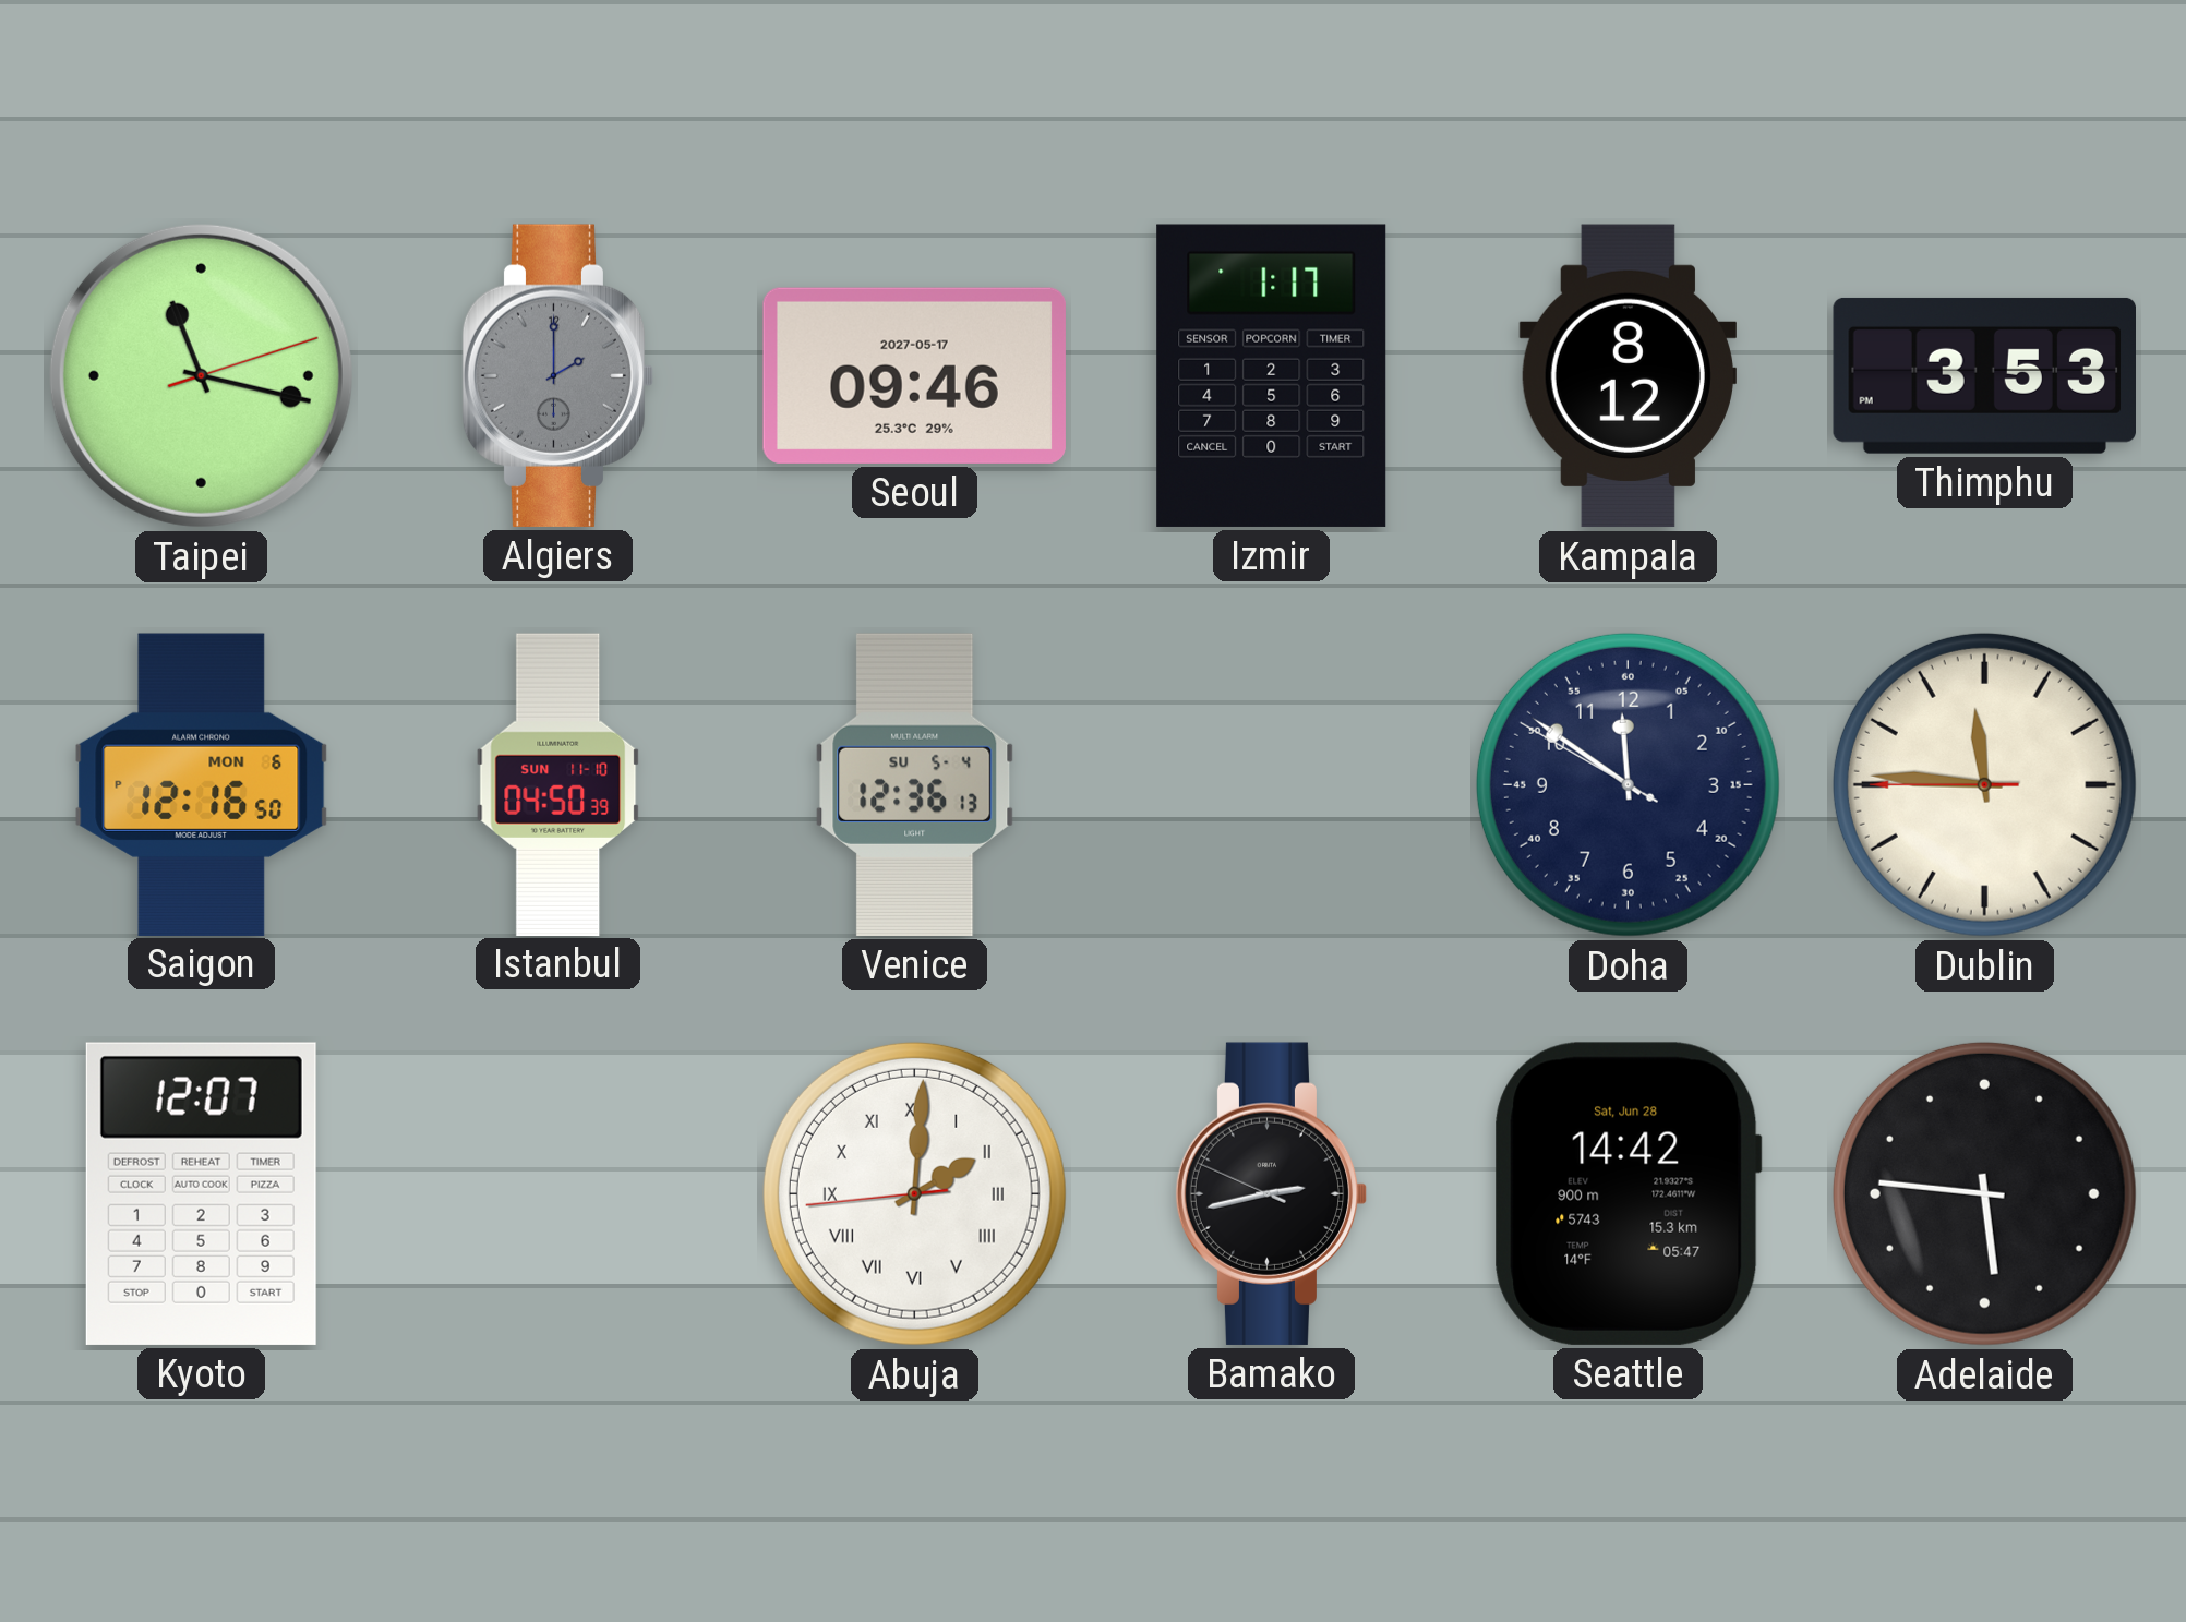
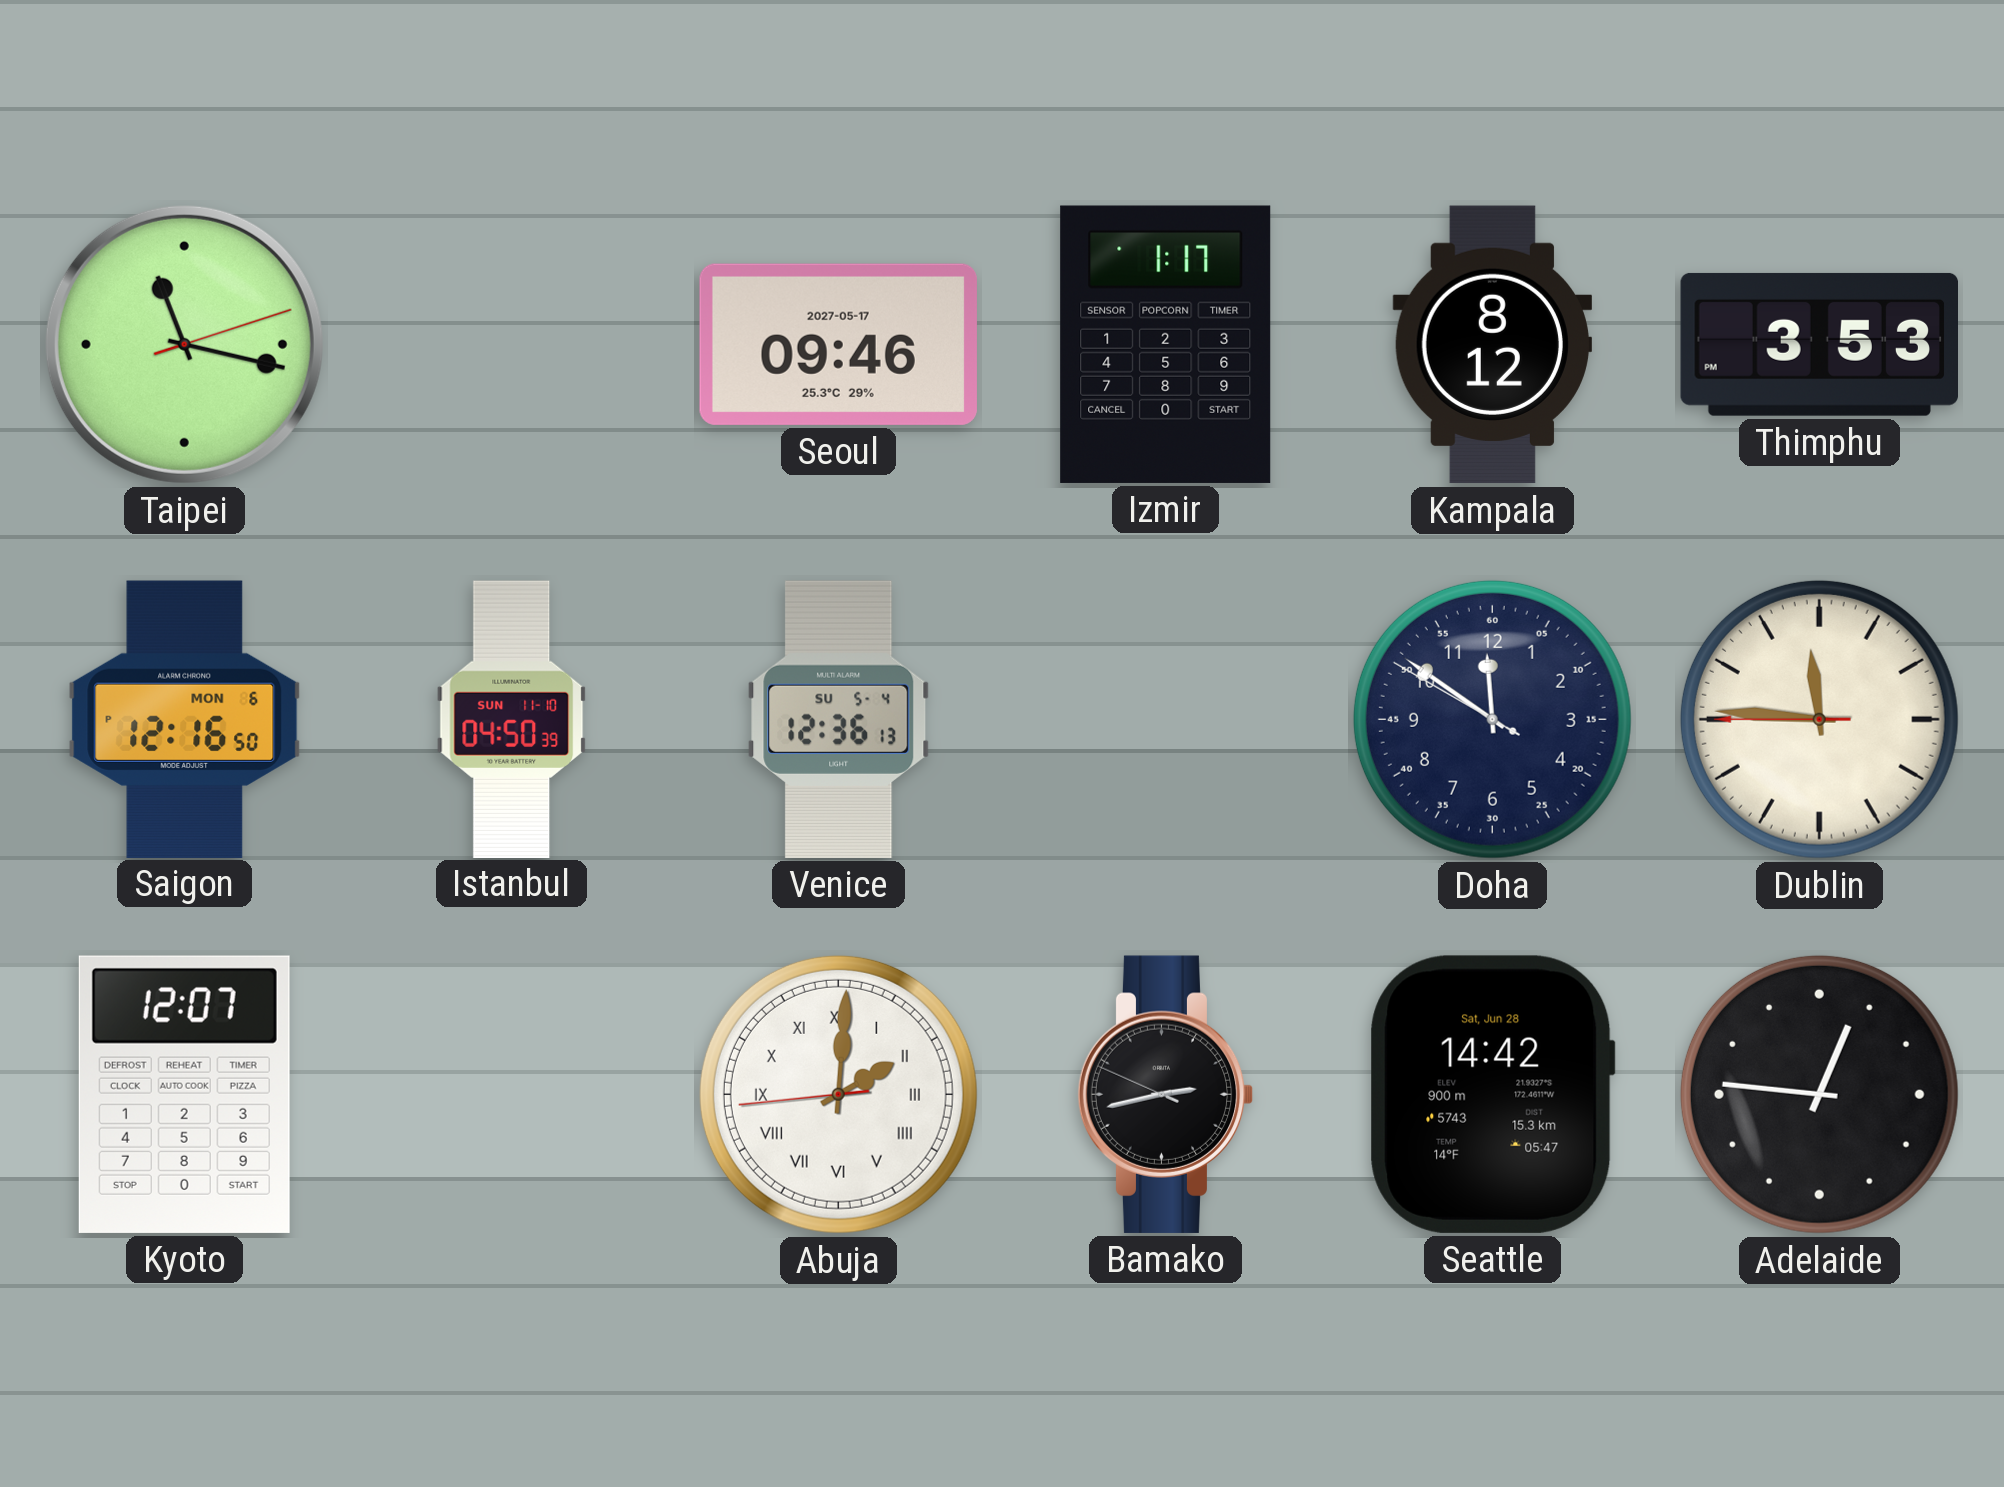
Algiers: 2:00 -> none
Adelaide: 5:46 -> 12:46
